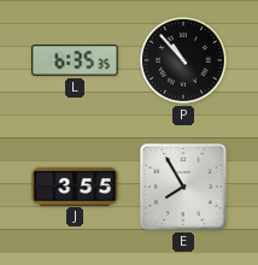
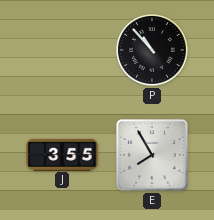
L: 6:35 -> none
